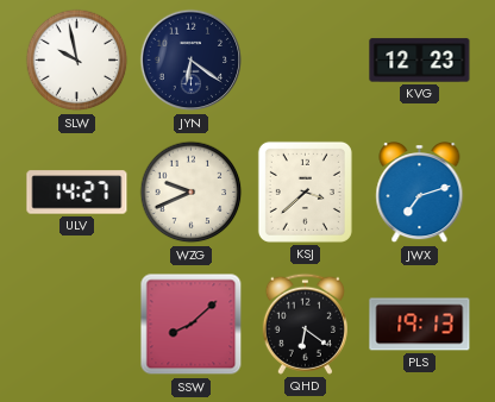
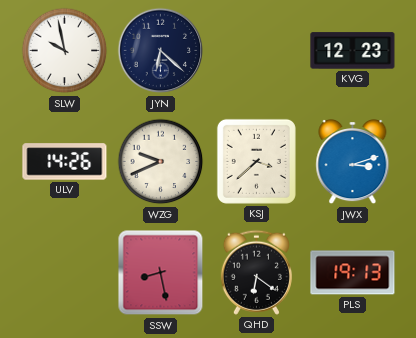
JYN: 6:21 -> 6:22
ULV: 14:27 -> 14:26
JWX: 7:12 -> 3:12
SSW: 8:08 -> 8:28
